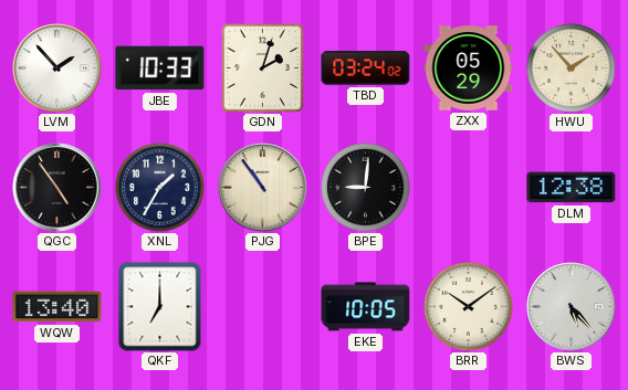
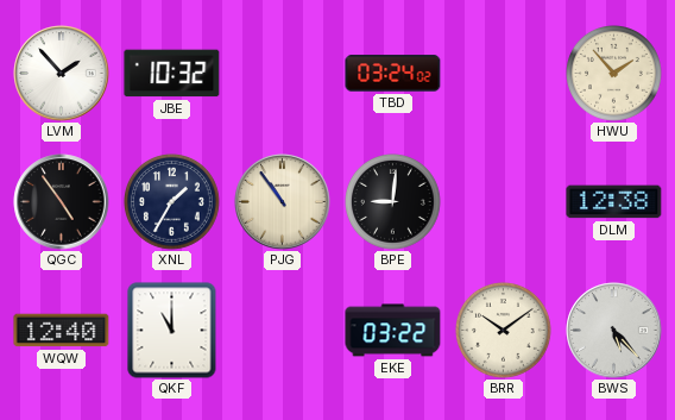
JBE: 10:33 -> 10:32
GDN: 2:03 -> none
ZXX: 05:29 -> none
WQW: 13:40 -> 12:40
QKF: 7:00 -> 11:00
EKE: 10:05 -> 03:22
